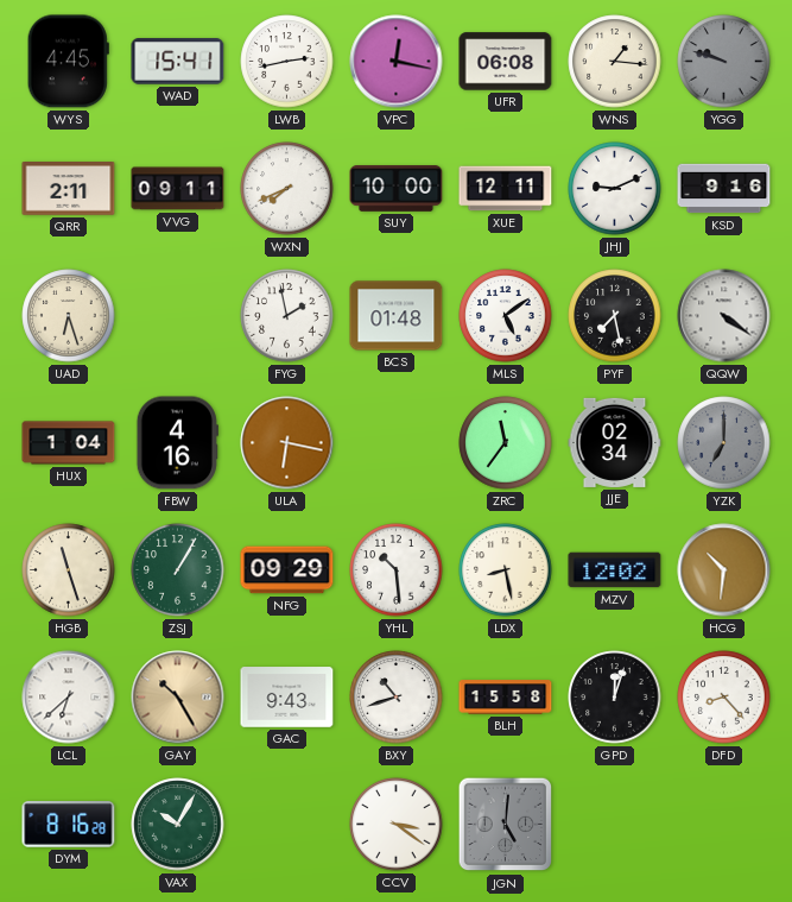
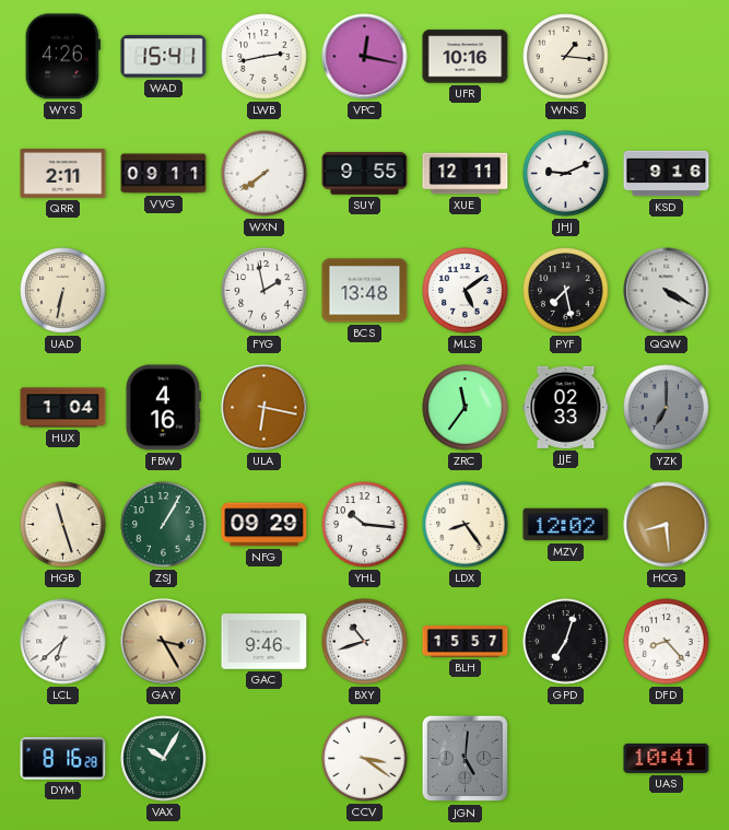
WYS: 4:45 -> 4:26
UFR: 06:08 -> 10:16
YGG: 9:48 -> none
WXN: 7:41 -> 7:39
SUY: 10:00 -> 9:55
UAD: 6:27 -> 6:32
BCS: 01:48 -> 13:48
QQW: 4:21 -> 4:20
JJE: 02:34 -> 02:33
YHL: 10:29 -> 10:16
LDX: 8:28 -> 8:24
HCG: 10:31 -> 8:29
GAY: 10:25 -> 3:25
GAC: 9:43 -> 9:46
BLH: 15:58 -> 15:57
GPD: 12:03 -> 7:03
UAS: none -> 10:41
